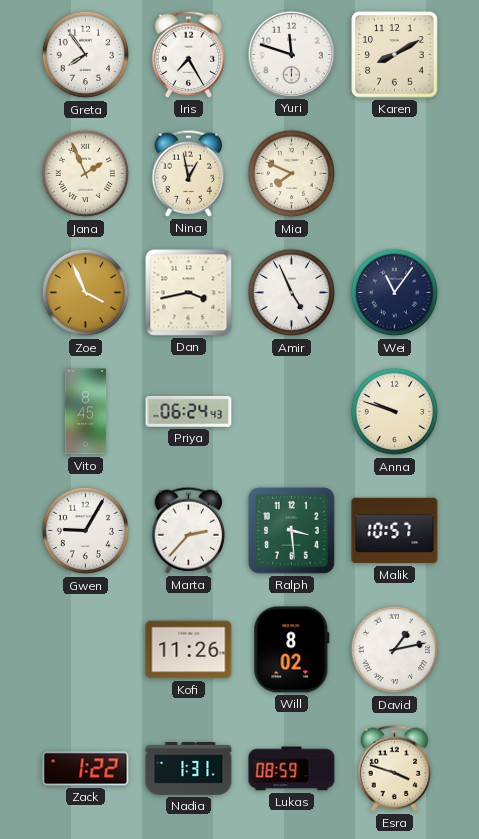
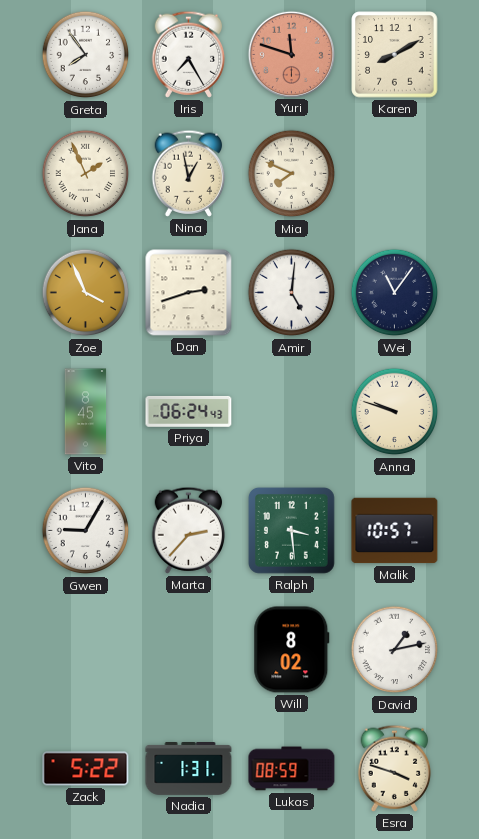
Yuri dial: white -> salmon
Dan: 3:43 -> 2:42
Amir: 4:56 -> 5:01
Kofi: 11:26 -> none
Zack: 1:22 -> 5:22
